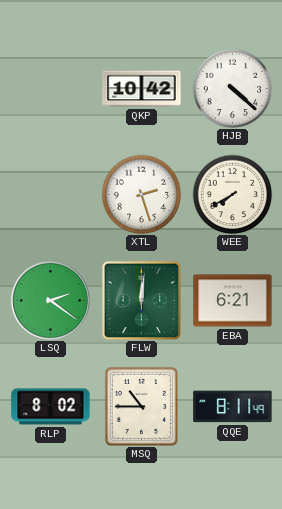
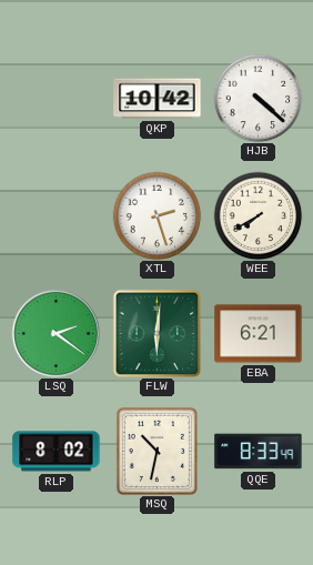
FLW: 12:01 -> 6:01
MSQ: 10:45 -> 10:32
QQE: 8:11 -> 8:33
